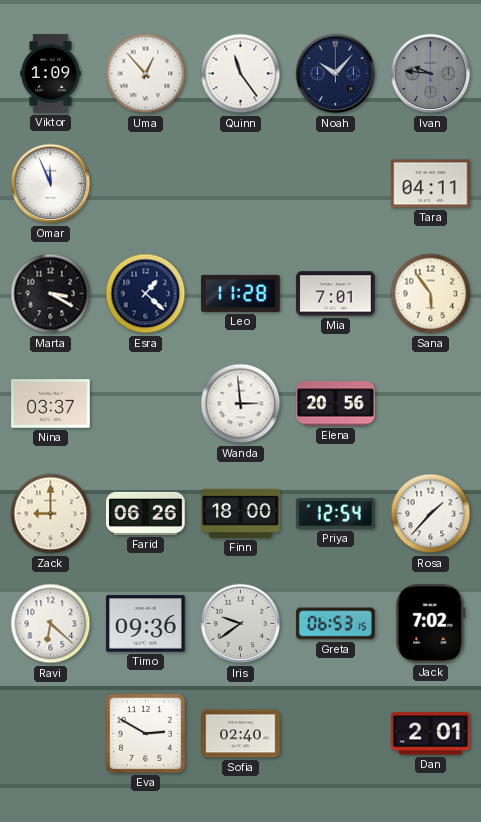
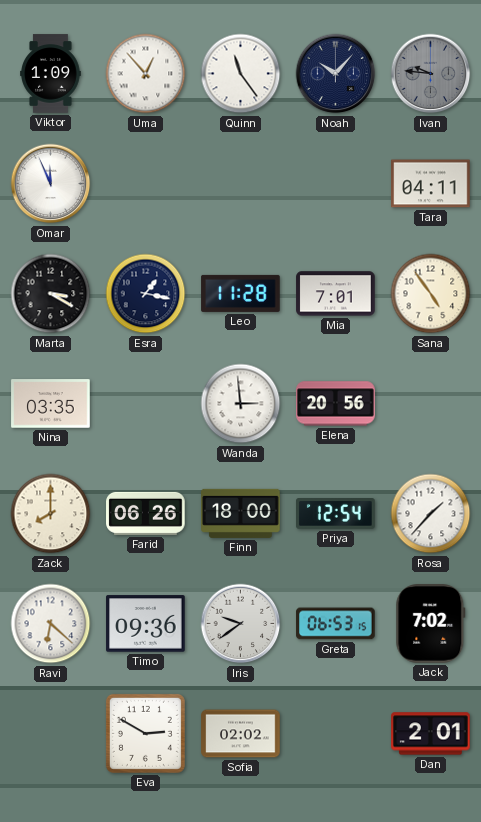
Esra: 1:22 -> 1:17
Sana: 5:54 -> 4:54
Nina: 03:37 -> 03:35
Zack: 9:00 -> 8:00
Sofia: 02:40 -> 02:02
